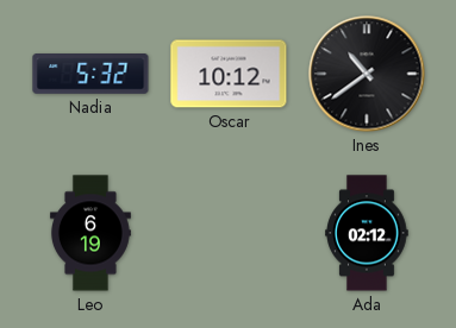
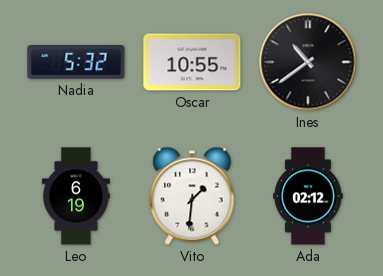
Oscar: 10:12 -> 10:55
Vito: none -> 1:31
